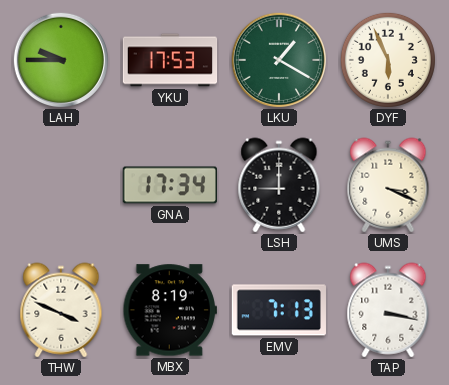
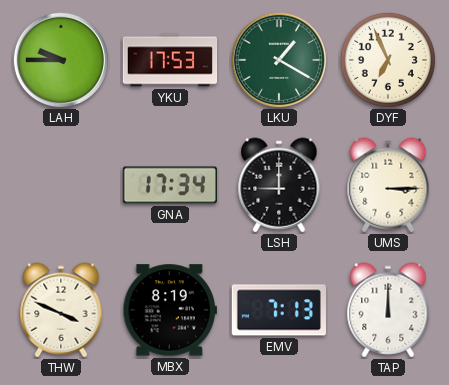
DYF: 5:56 -> 6:56
UMS: 3:19 -> 3:15
TAP: 3:17 -> 12:00
